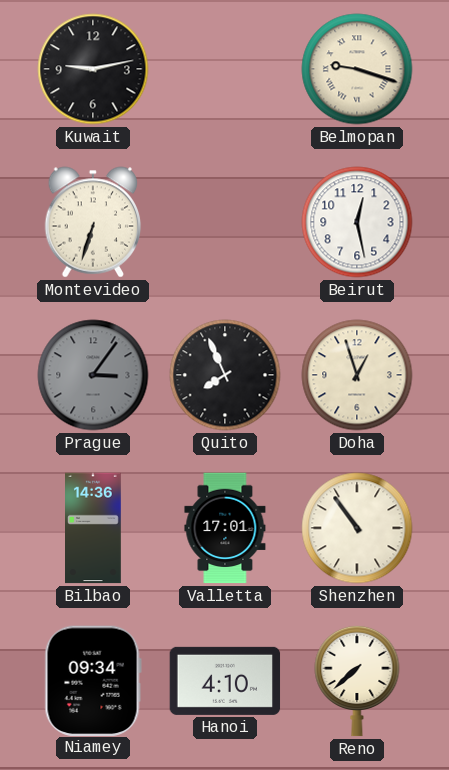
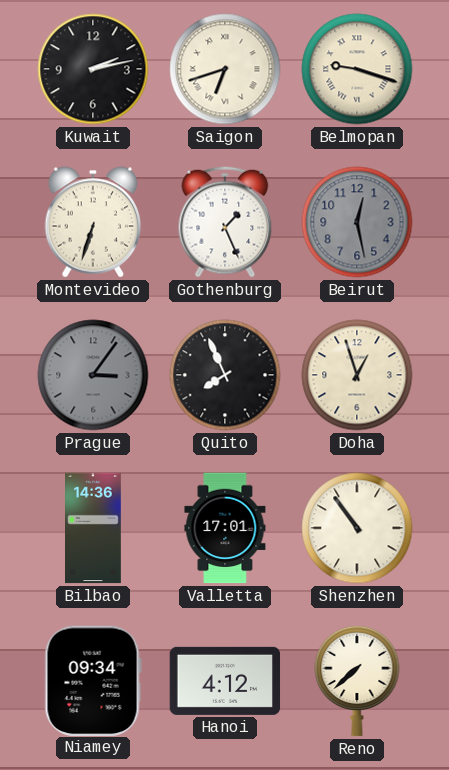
Kuwait: 9:13 -> 2:13
Saigon: none -> 6:42
Gothenburg: none -> 1:26
Beirut dial: white -> grey
Hanoi: 4:10 -> 4:12
